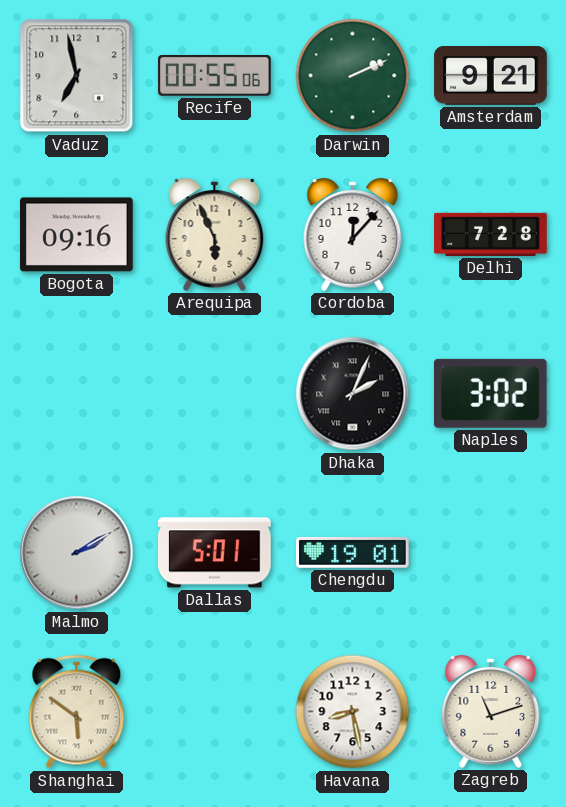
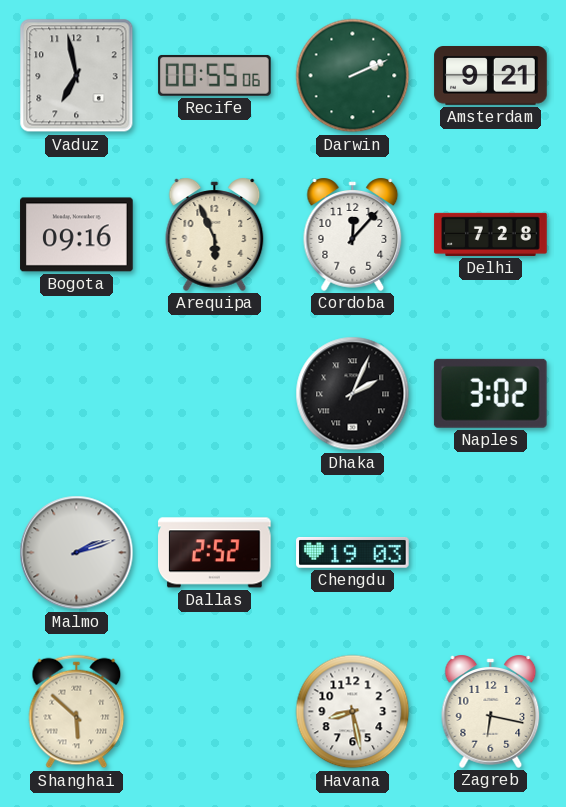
Malmo: 2:10 -> 2:12
Dallas: 5:01 -> 2:52
Chengdu: 19:01 -> 19:03
Shanghai: 5:51 -> 5:52
Zagreb: 11:12 -> 6:17
